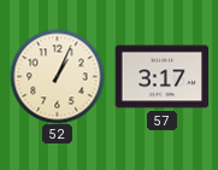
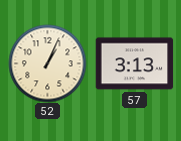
57: 3:17 -> 3:13
